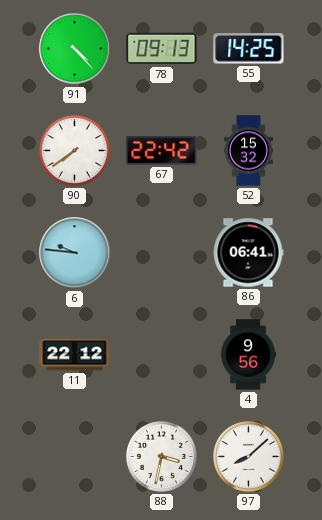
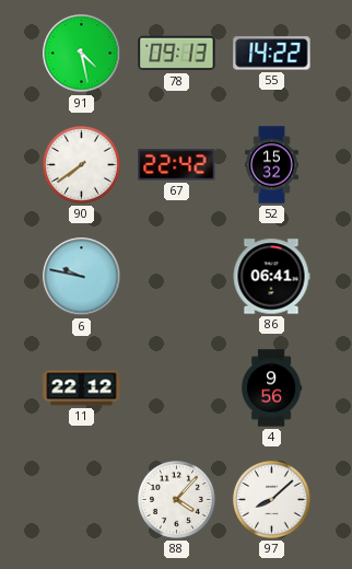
91: 4:23 -> 4:28
55: 14:25 -> 14:22
6: 9:46 -> 9:47
88: 3:32 -> 4:07
